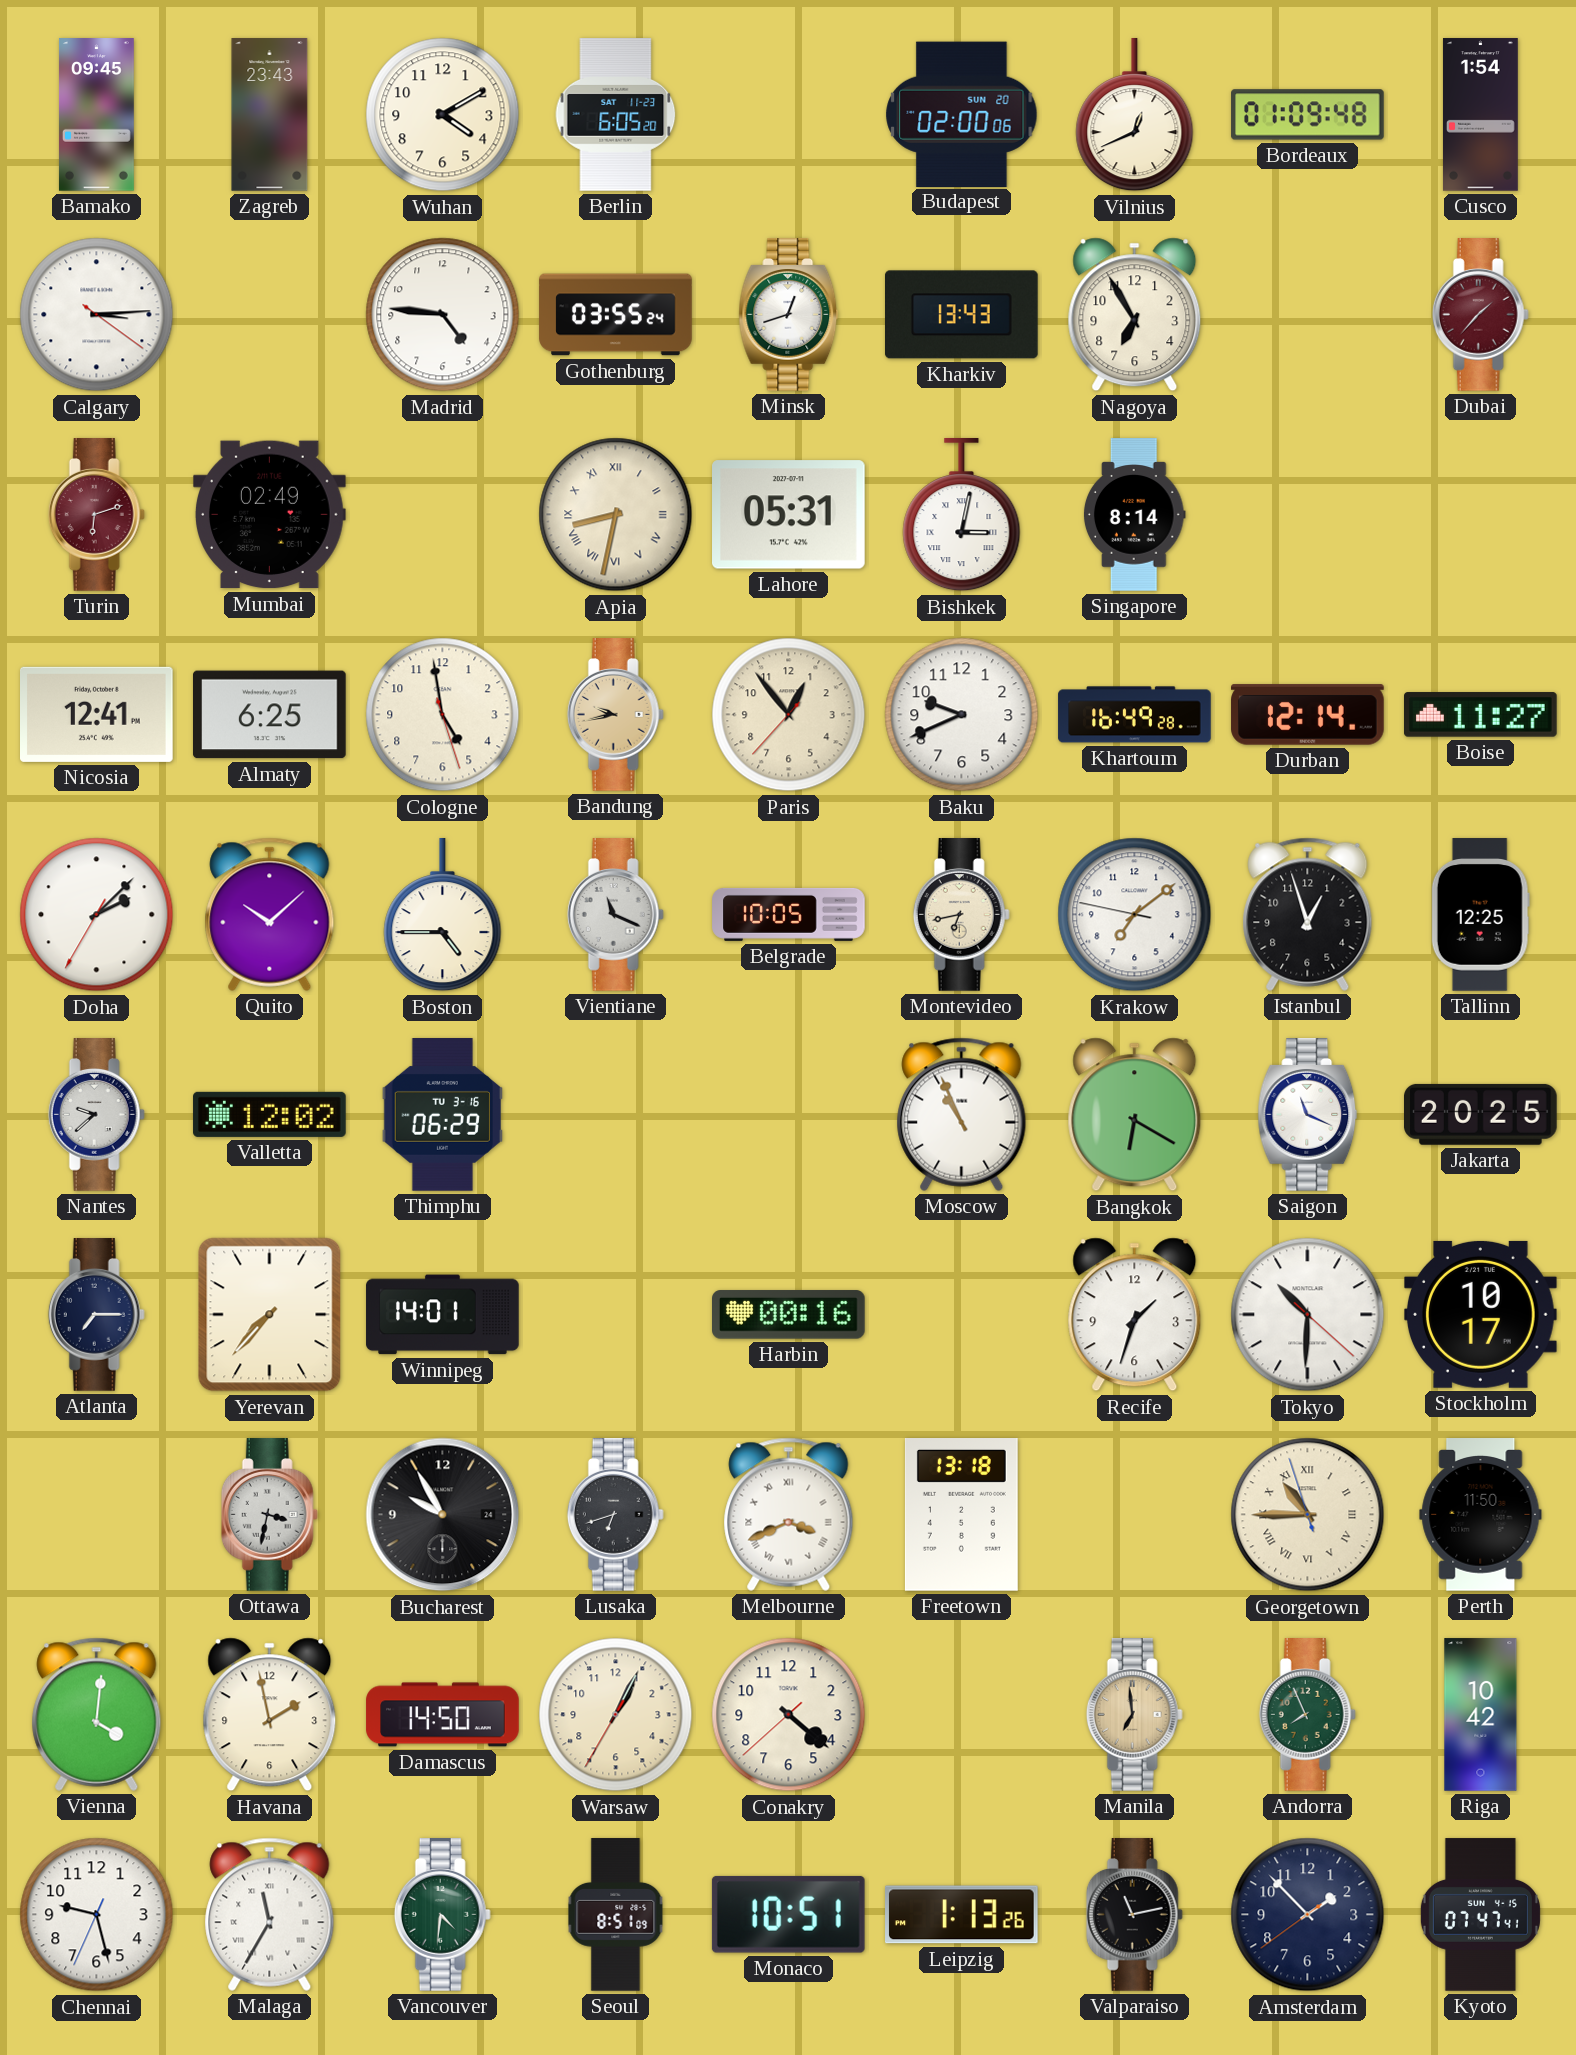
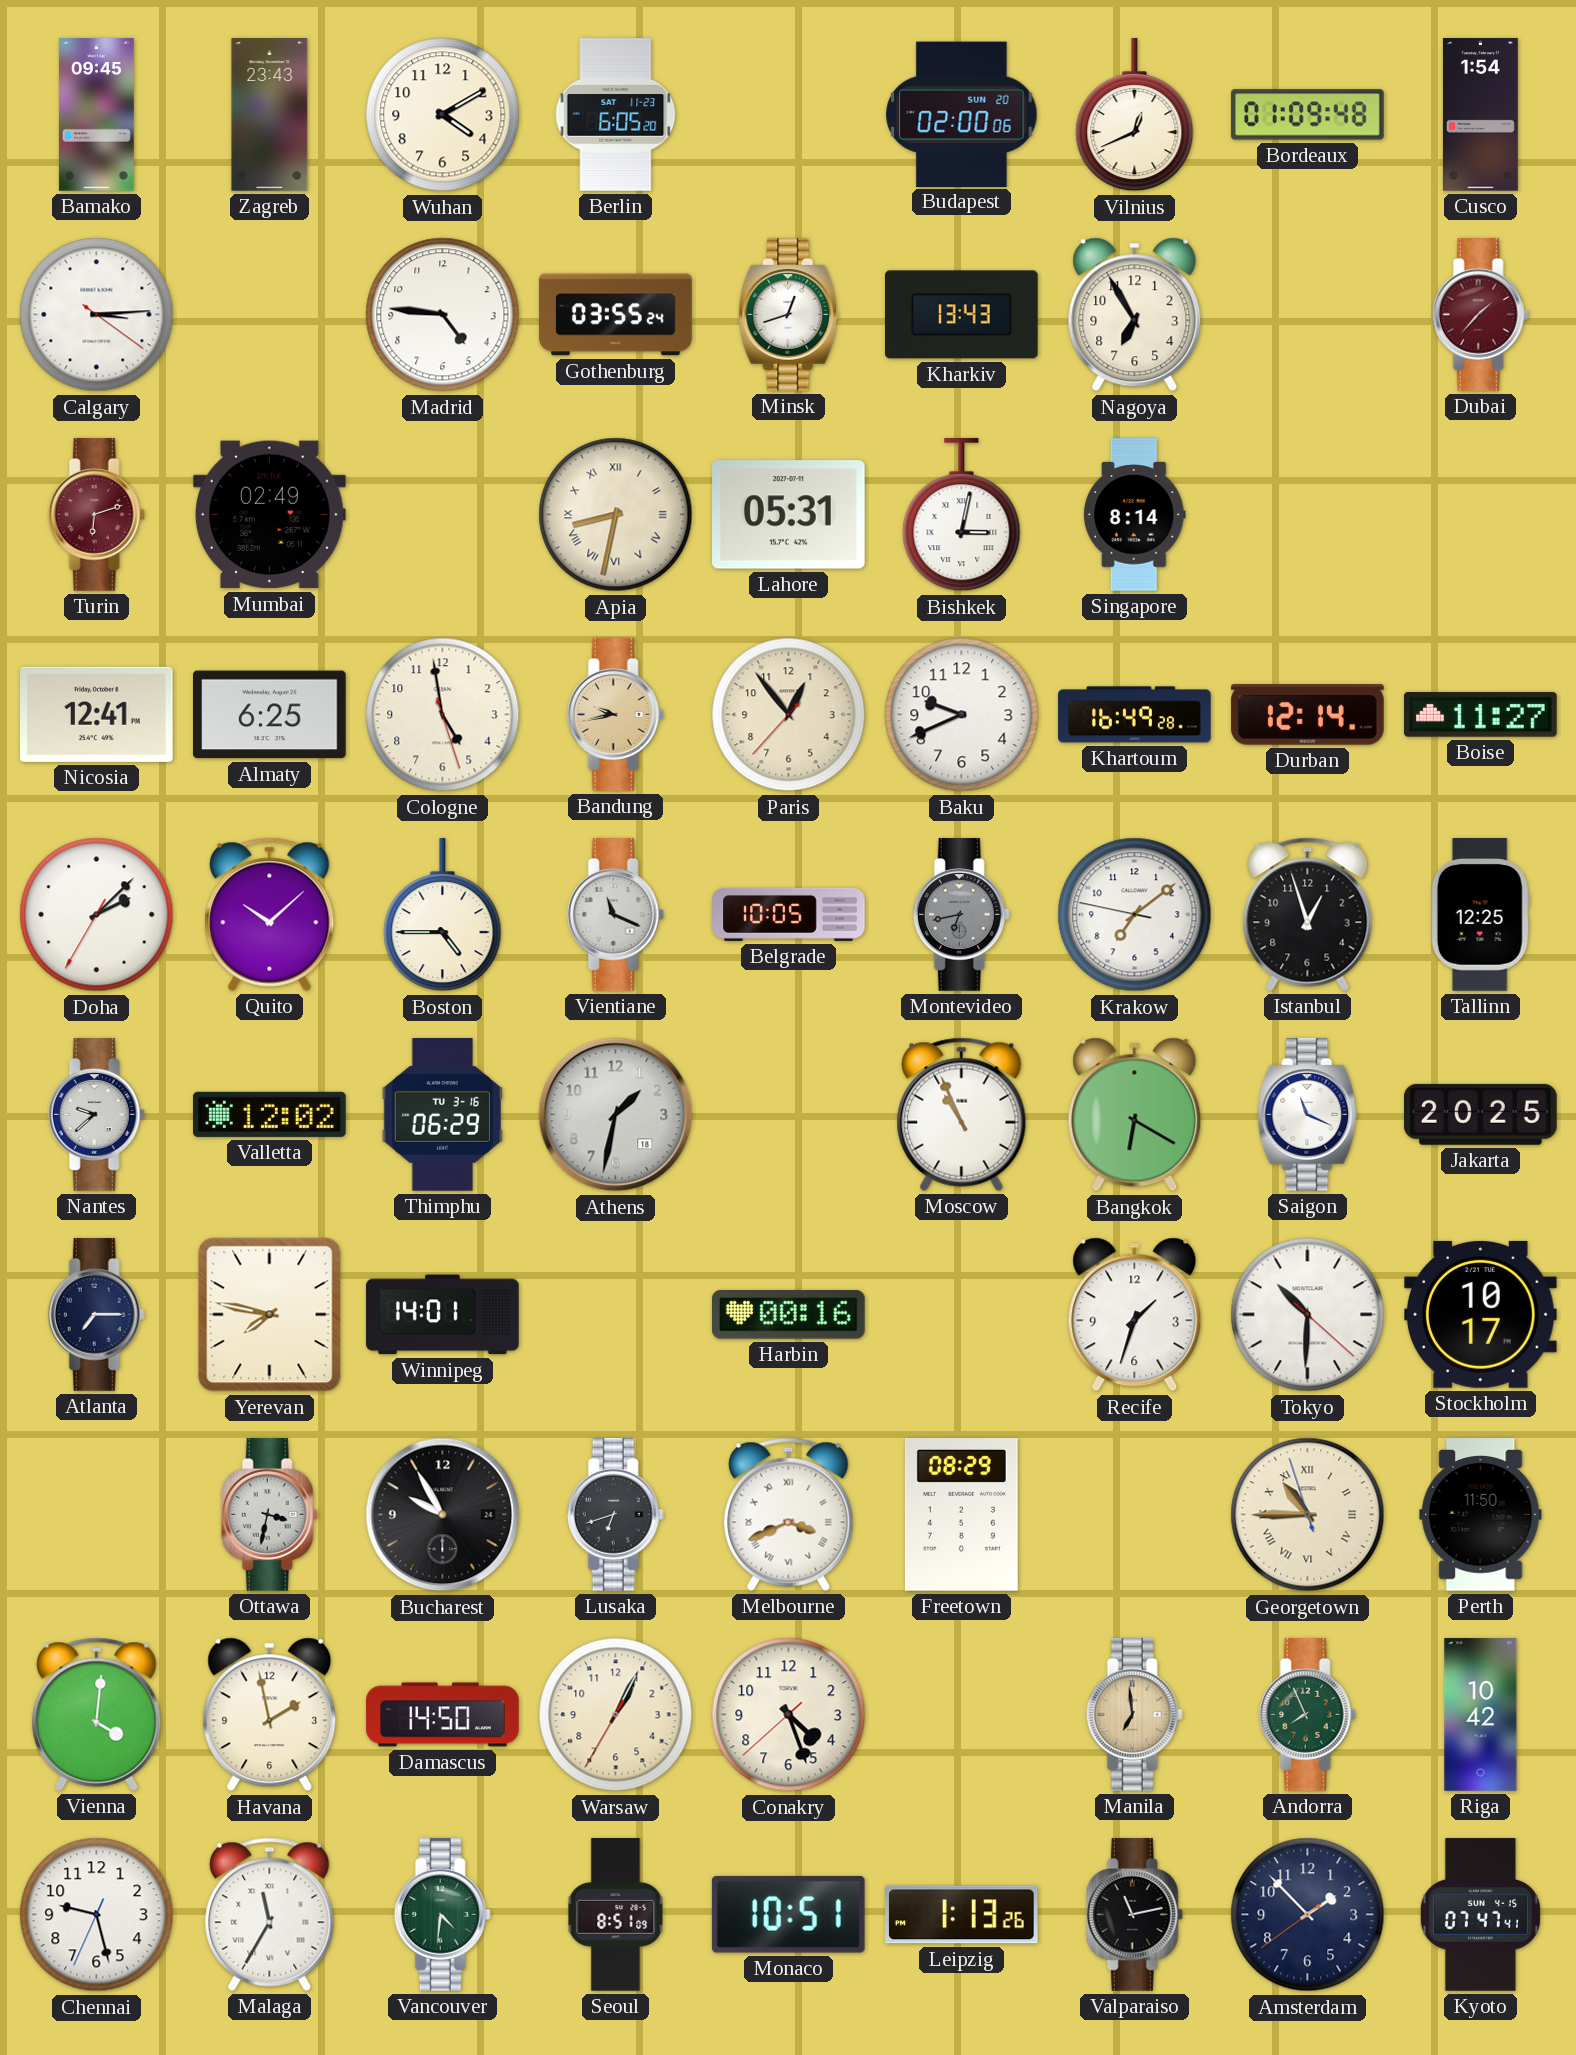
Montevideo dial: cream -> grey
Athens: none -> 1:32
Yerevan: 7:37 -> 7:47
Freetown: 13:18 -> 08:29
Conakry: 4:21 -> 4:26
